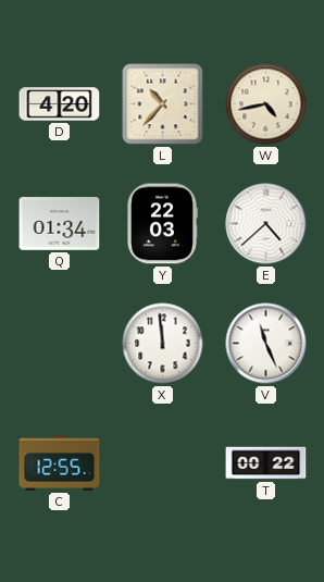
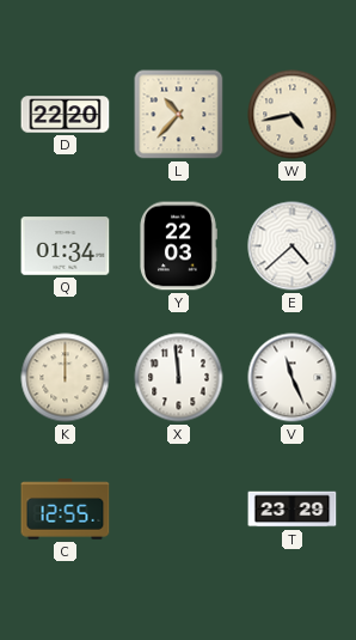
D: 4:20 -> 22:20
K: none -> 12:00
T: 00:22 -> 23:29
